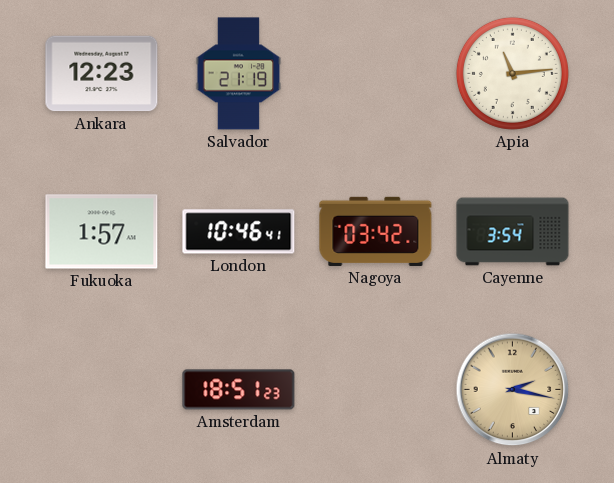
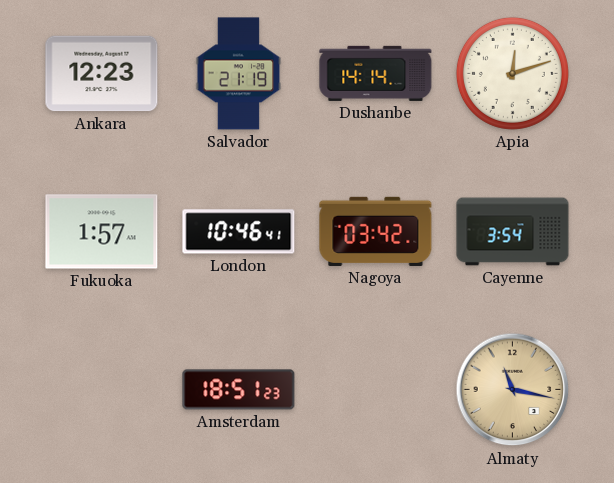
Dushanbe: none -> 14:14
Apia: 11:14 -> 12:12
Almaty: 2:17 -> 11:17
